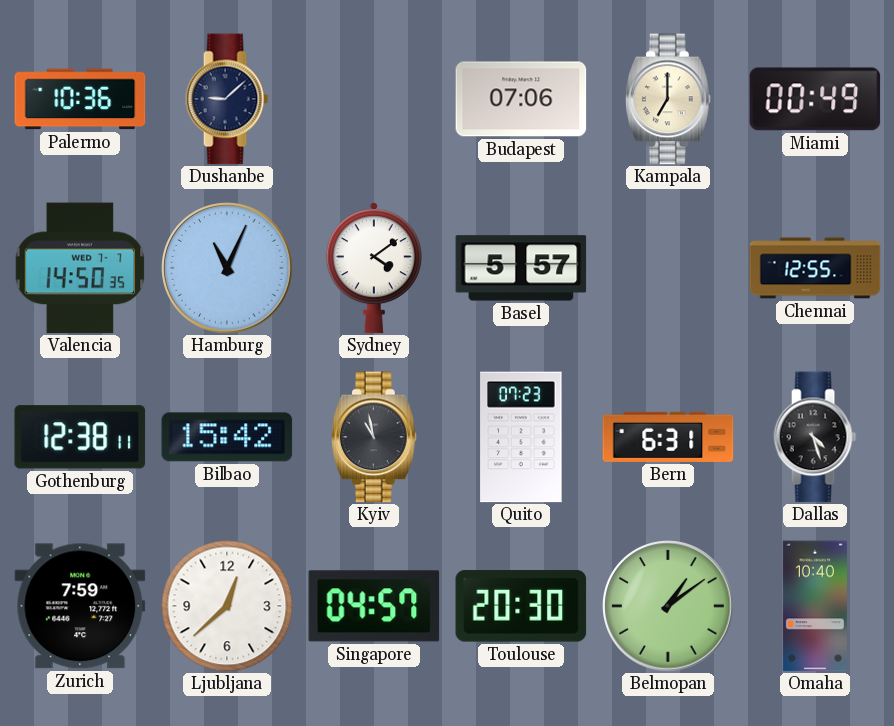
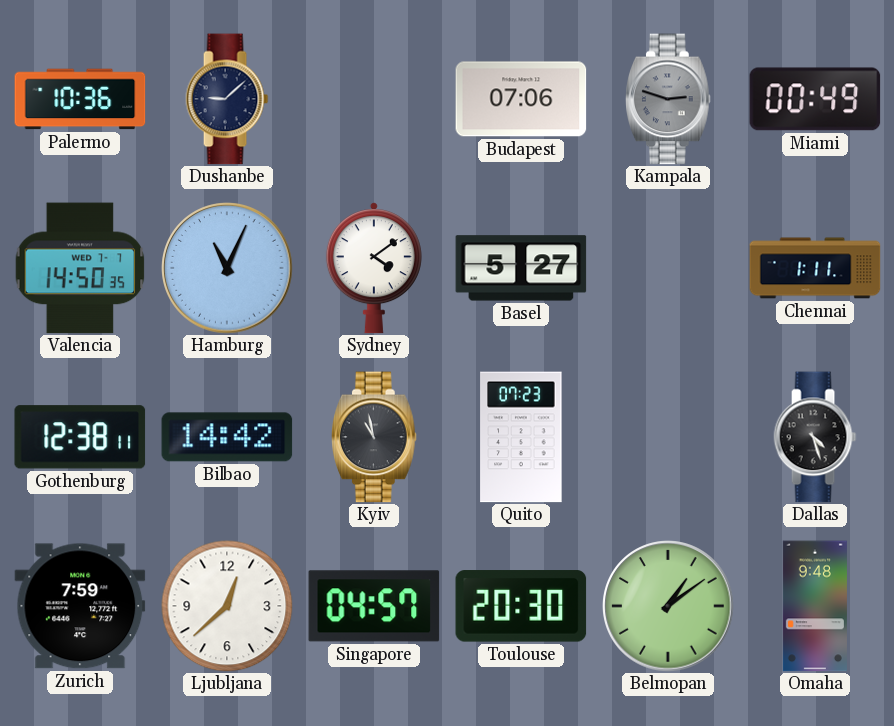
Kampala: 7:00 -> 2:48
Kampala dial: cream -> grey
Basel: 5:57 -> 5:27
Chennai: 12:55 -> 1:11
Bilbao: 15:42 -> 14:42
Bern: 6:31 -> none
Omaha: 10:40 -> 9:48
